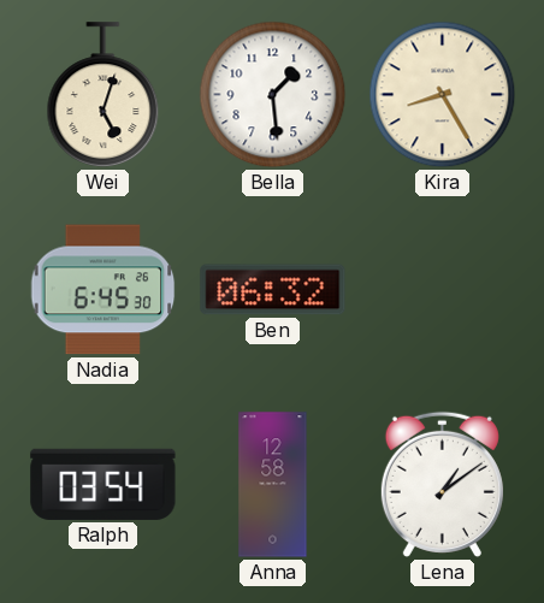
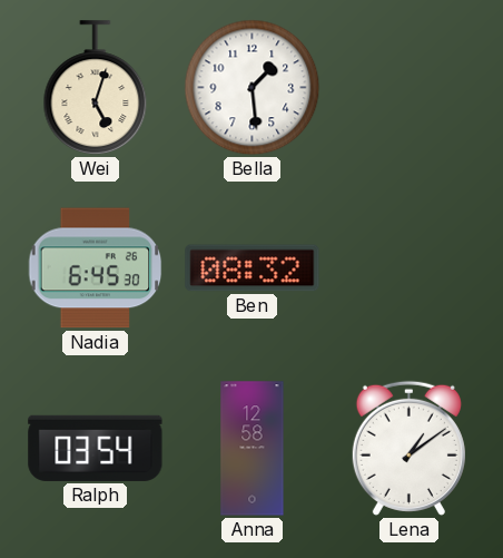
Kira: 8:25 -> none
Ben: 06:32 -> 08:32
